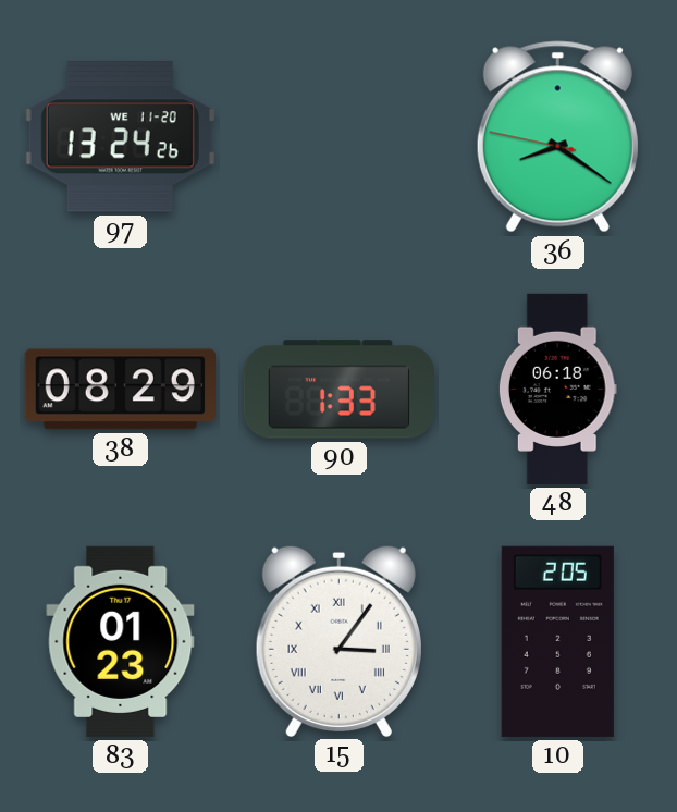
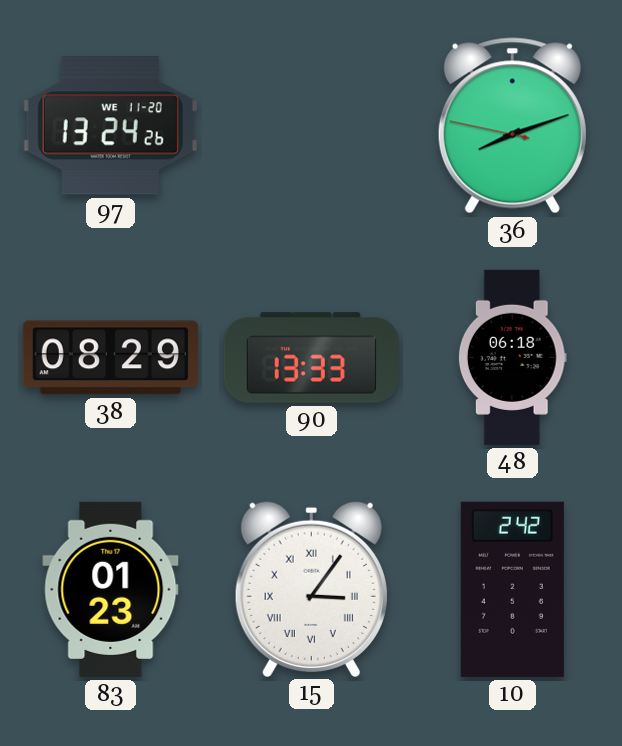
36: 8:20 -> 8:11
90: 1:33 -> 13:33
10: 2:05 -> 2:42
